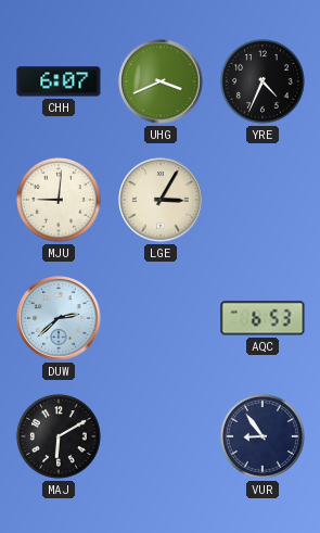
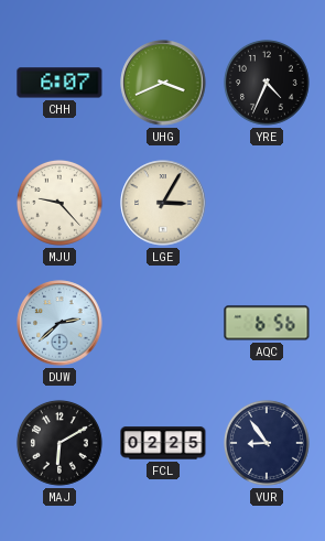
MJU: 9:01 -> 9:23
AQC: 6:53 -> 6:56
FCL: none -> 02:25
